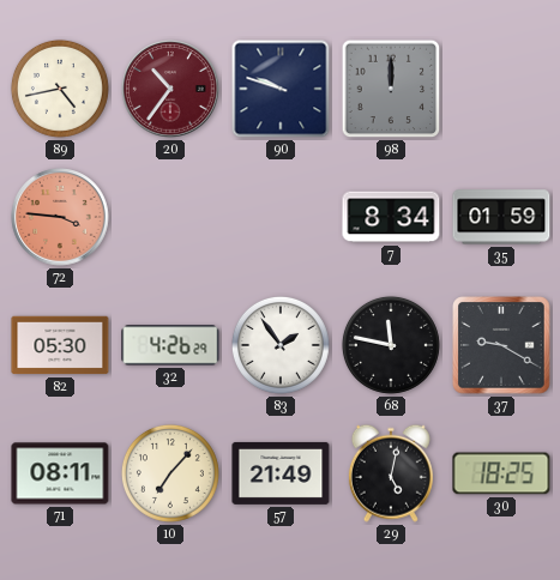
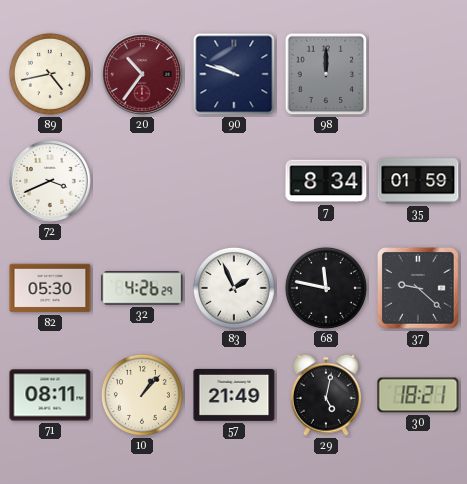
72: 3:46 -> 3:41
72 dial: salmon -> white
83: 1:54 -> 1:56
37: 9:20 -> 9:22
10: 7:07 -> 1:07
30: 18:25 -> 18:21
